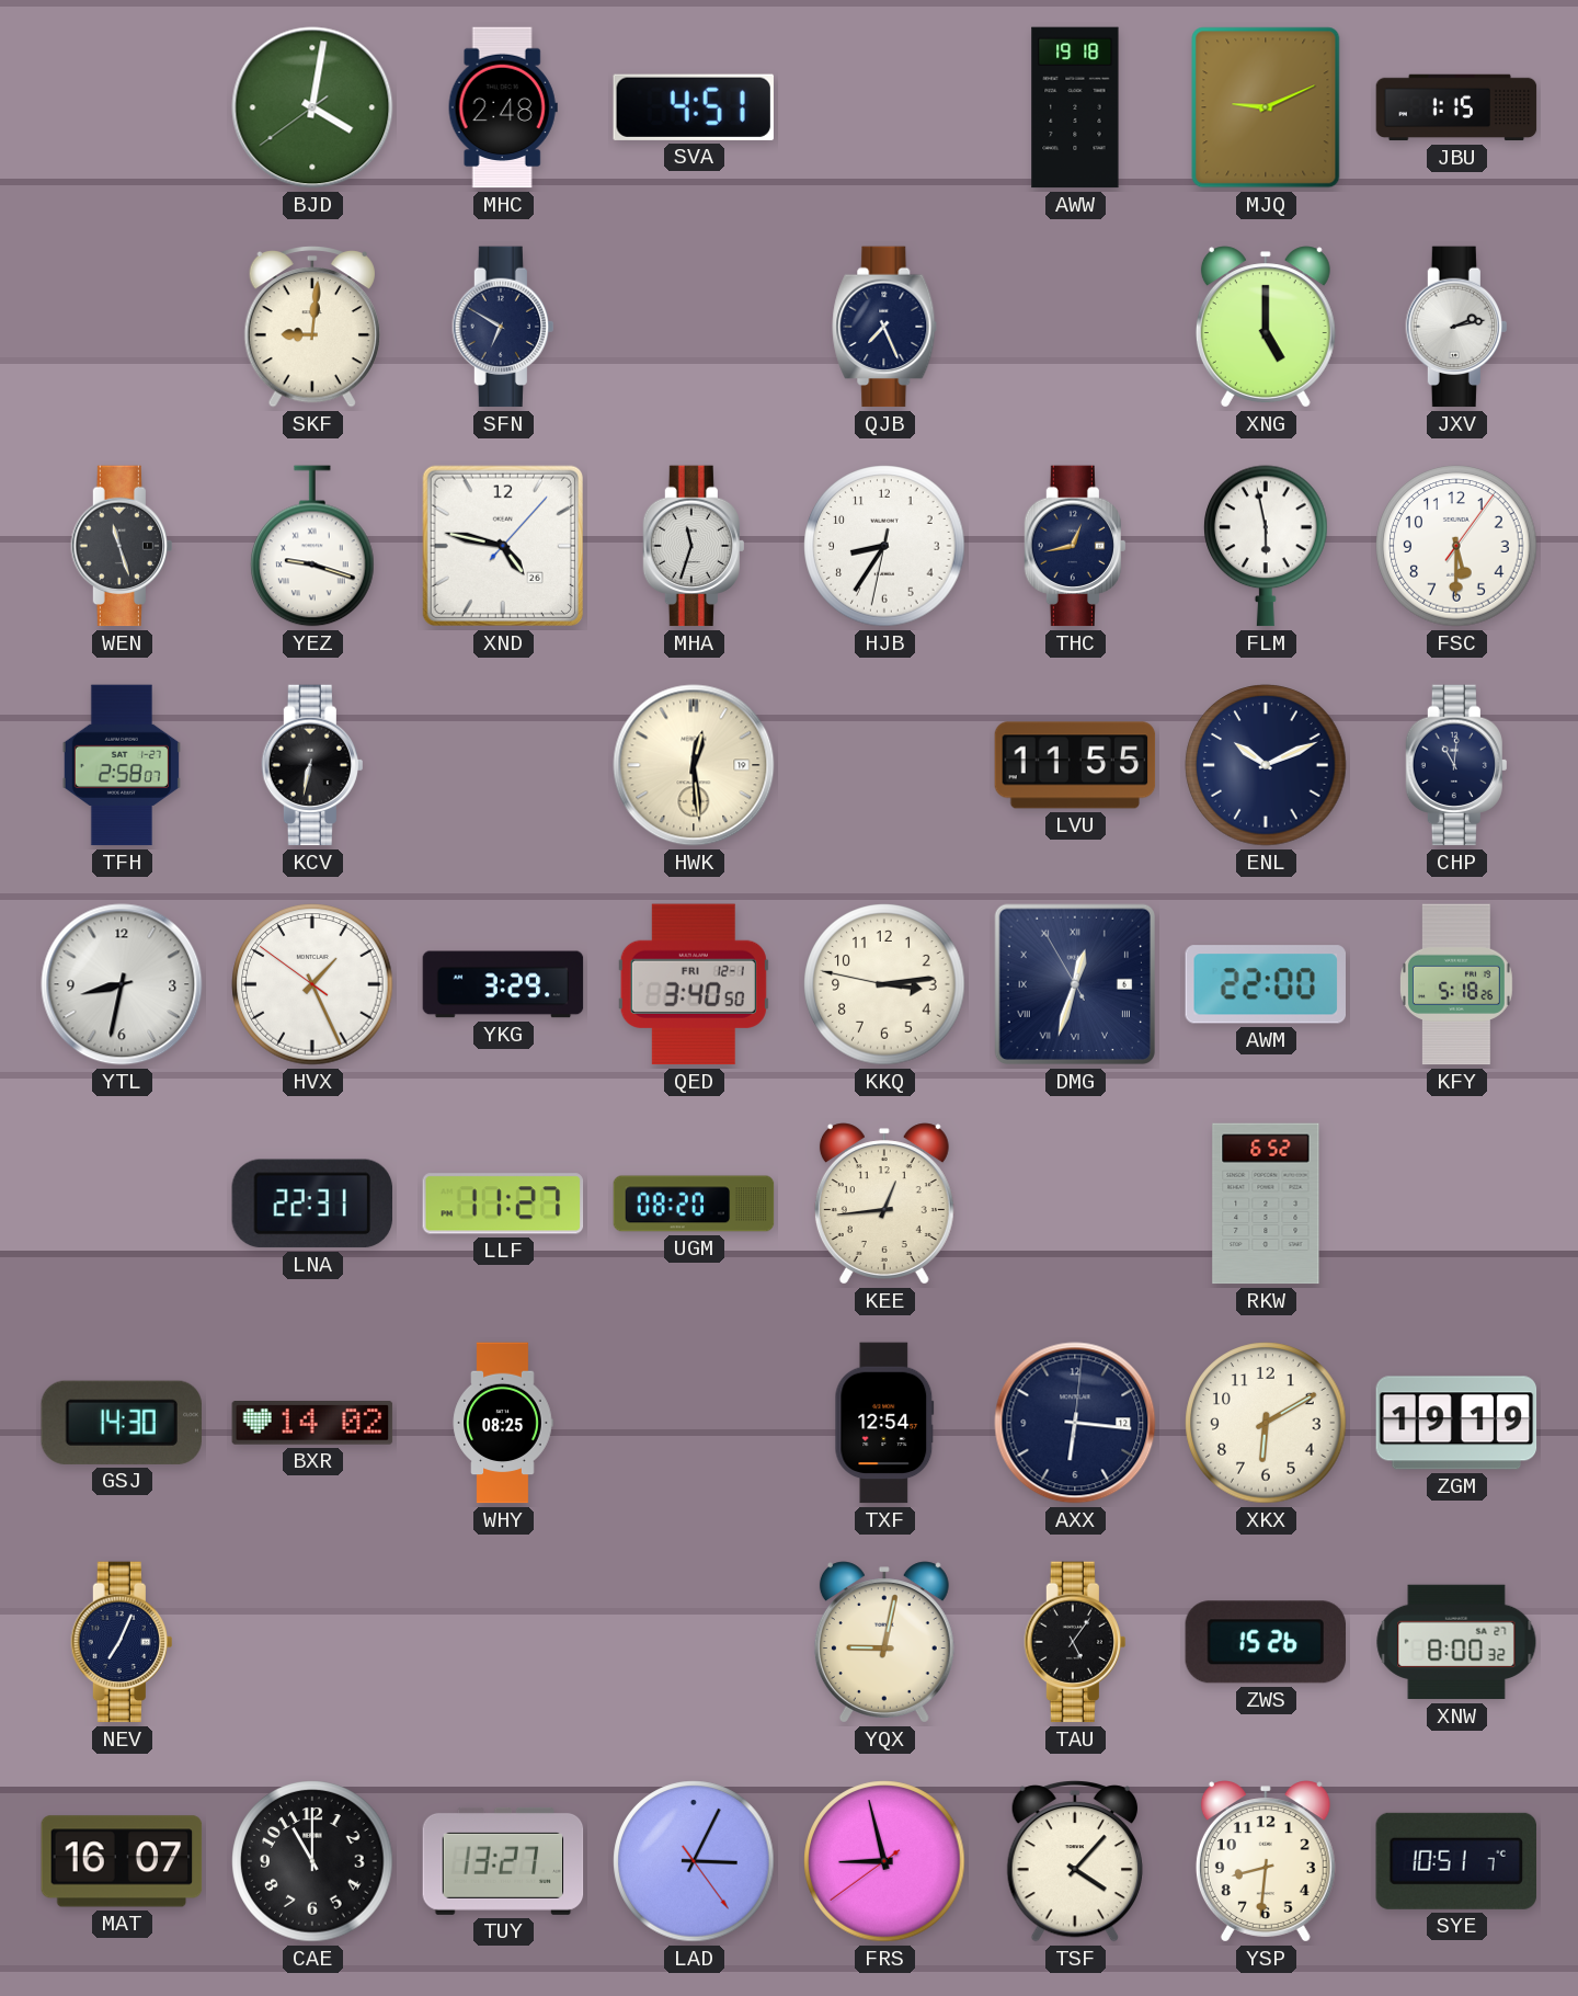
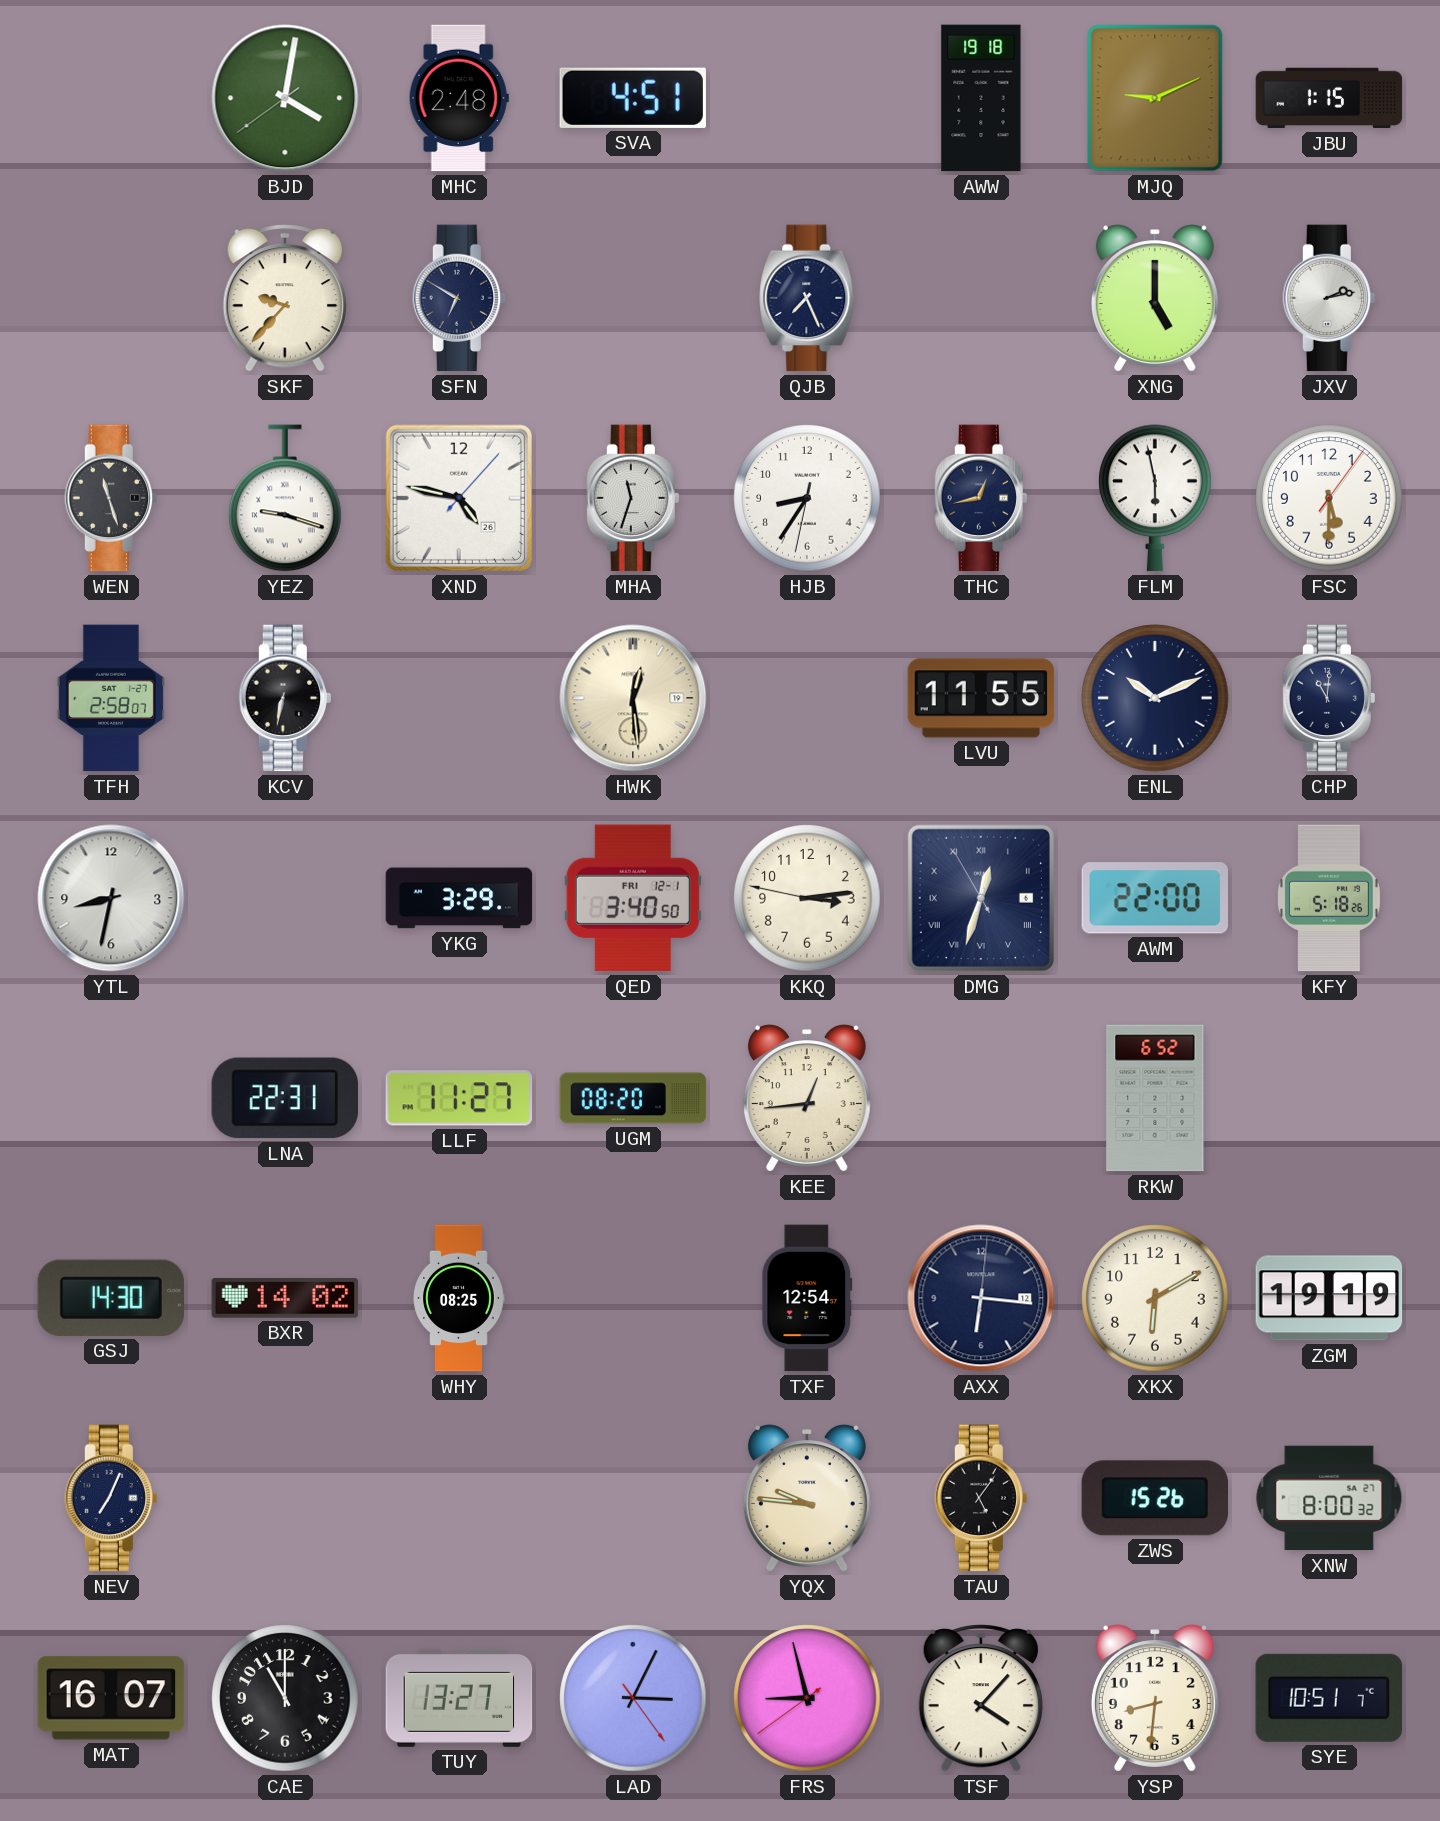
SKF: 9:01 -> 9:37
HVX: 1:25 -> none
YQX: 9:02 -> 9:46
